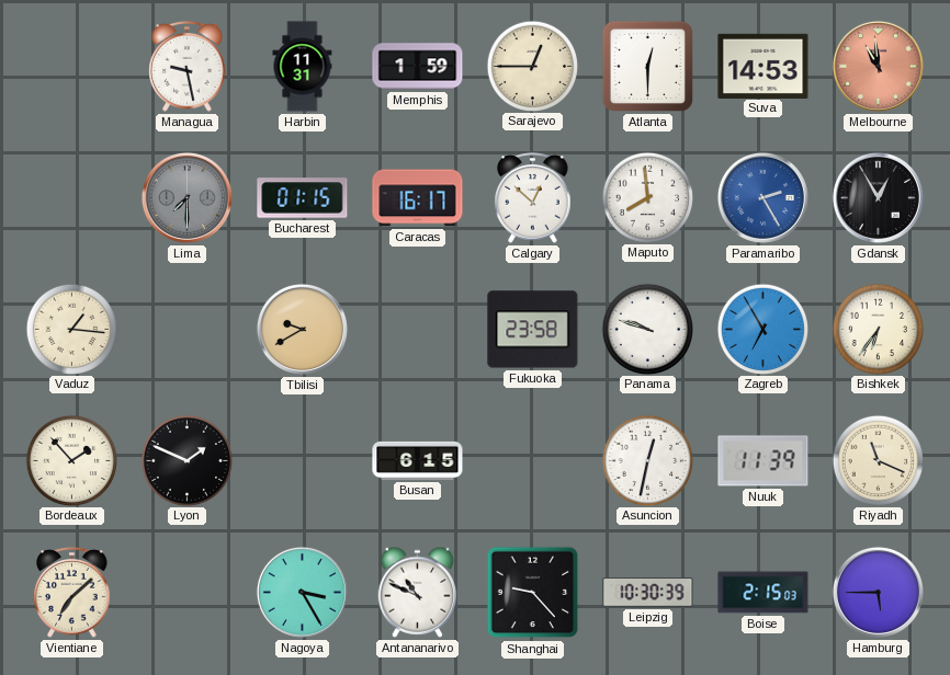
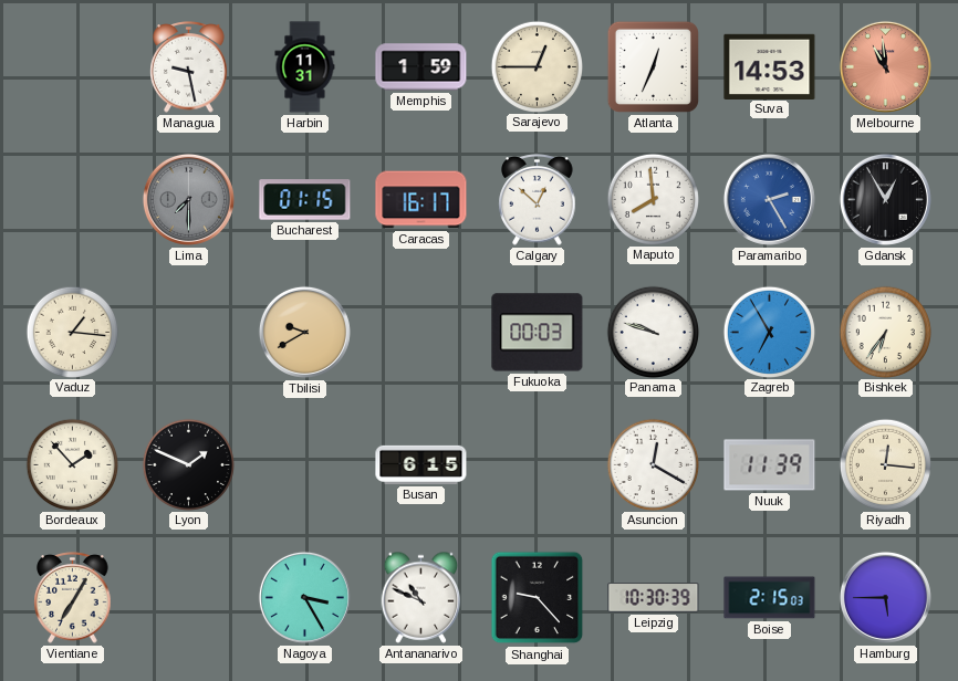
Atlanta: 12:30 -> 12:34
Fukuoka: 23:58 -> 00:03
Asuncion: 12:32 -> 12:20
Riyadh: 11:19 -> 12:16
Vientiane: 7:08 -> 7:05
